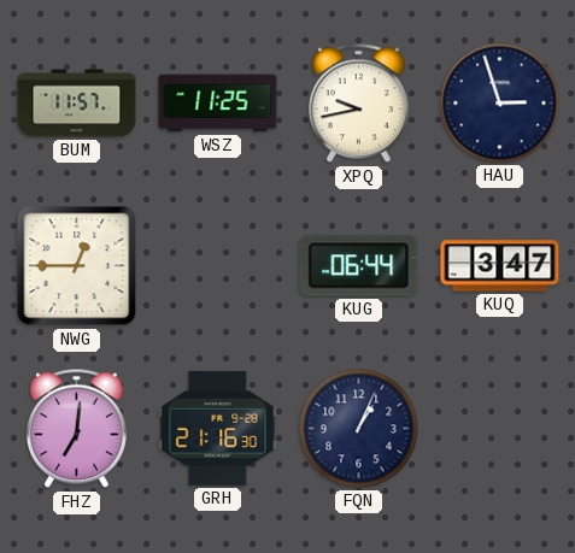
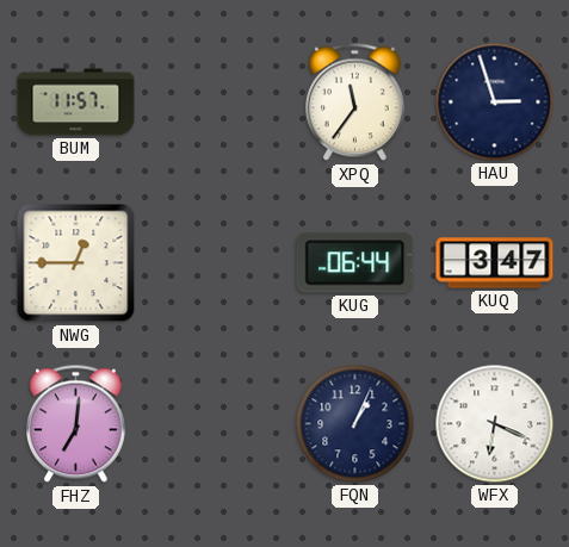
WSZ: 11:25 -> none
XPQ: 9:43 -> 11:36
GRH: 21:16 -> none
WFX: none -> 6:19
